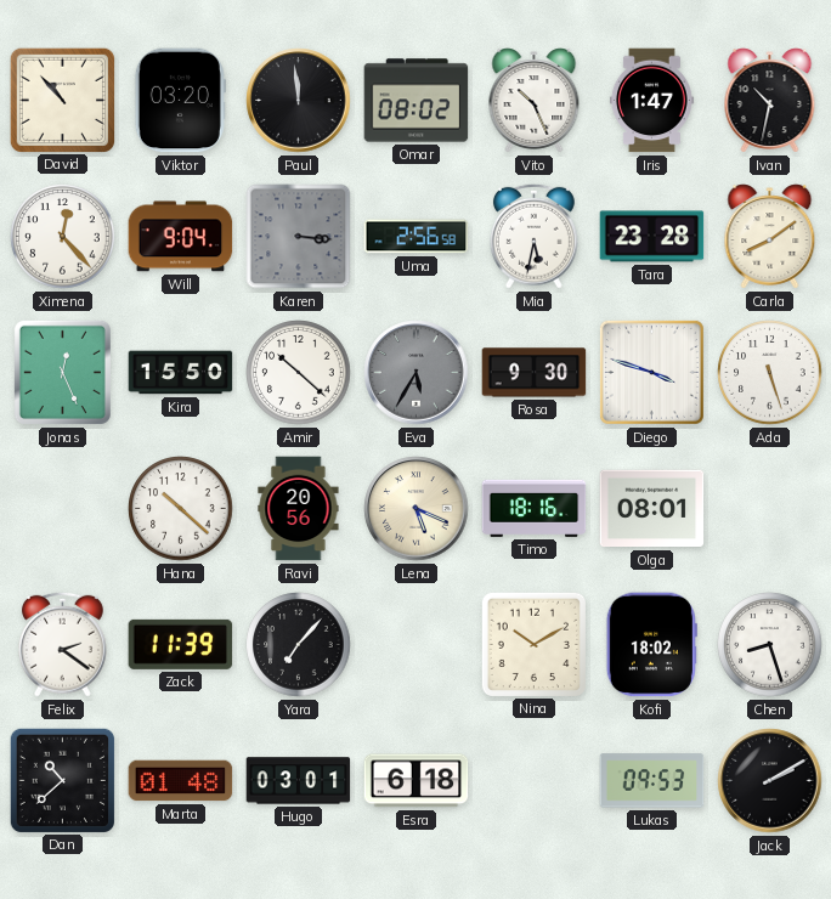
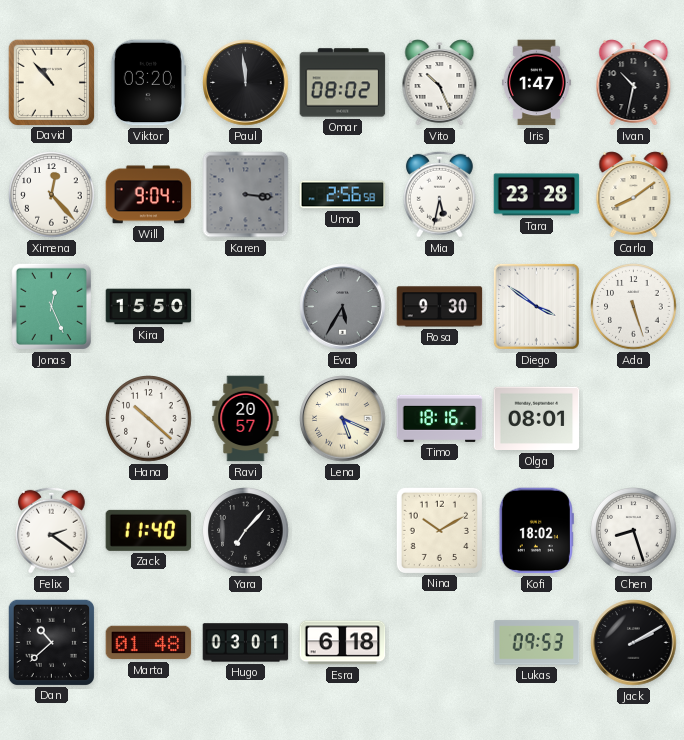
Amir: 10:22 -> none
Diego: 3:48 -> 3:51
Ravi: 20:56 -> 20:57
Zack: 11:39 -> 11:40
